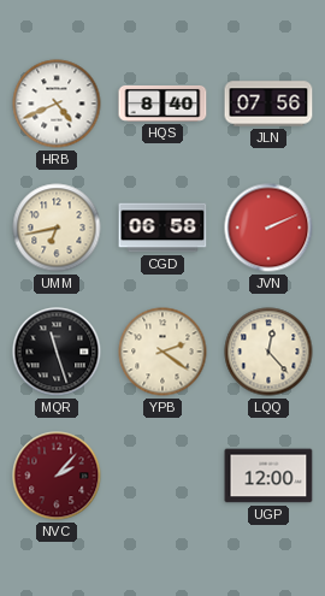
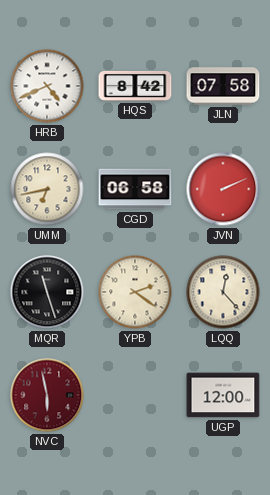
HQS: 8:40 -> 8:42
JLN: 07:56 -> 07:58
NVC: 2:07 -> 5:58
